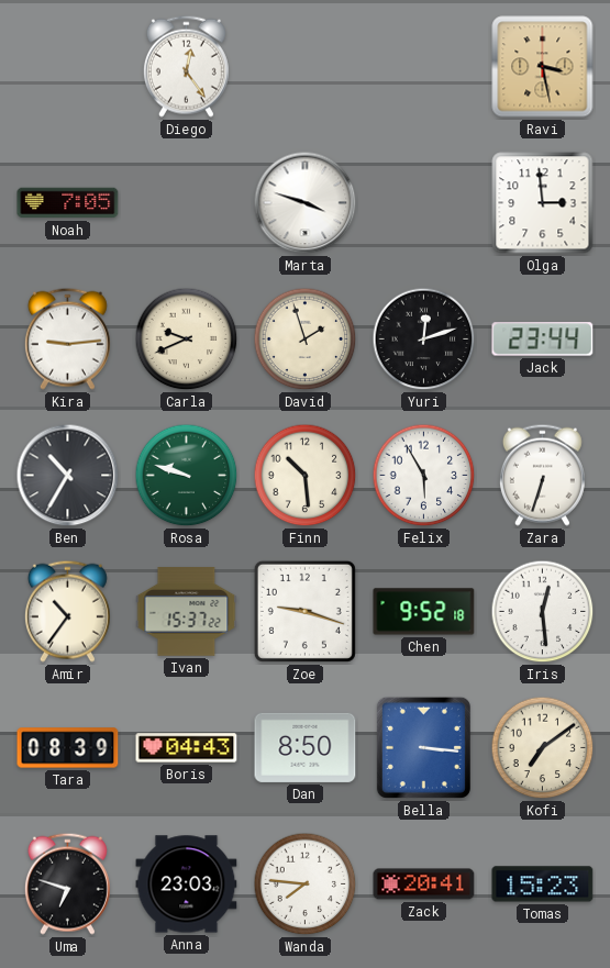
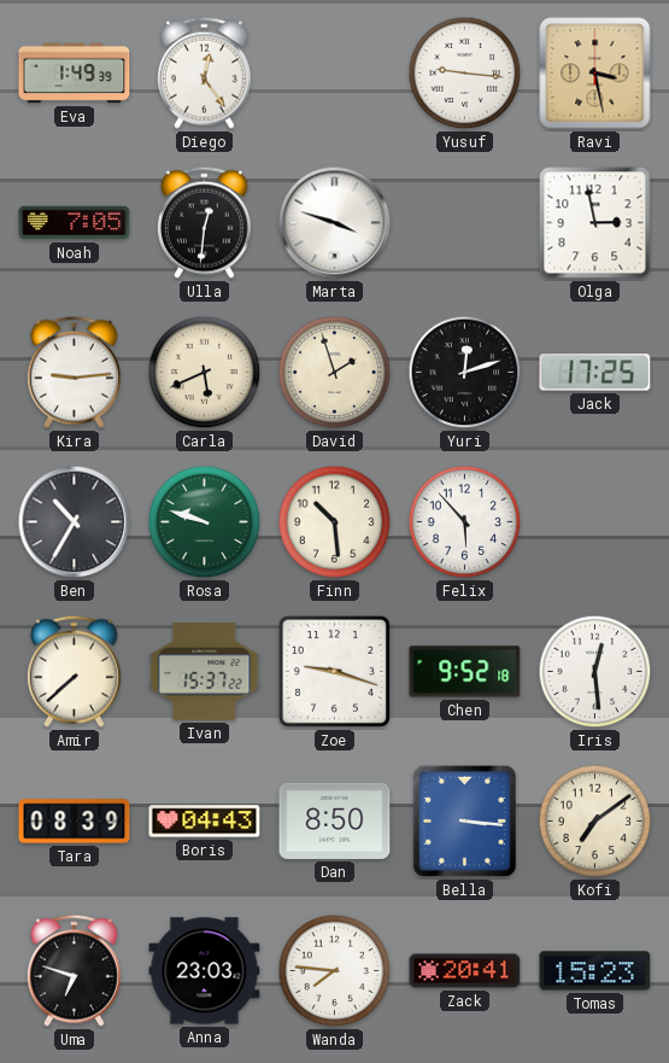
Eva: none -> 1:49
Yusuf: none -> 9:16
Ulla: none -> 12:31
Olga: 2:59 -> 2:58
Carla: 9:41 -> 5:41
Jack: 23:44 -> 17:25
Felix: 5:55 -> 5:53
Zara: 6:33 -> none
Amir: 10:36 -> 7:38
